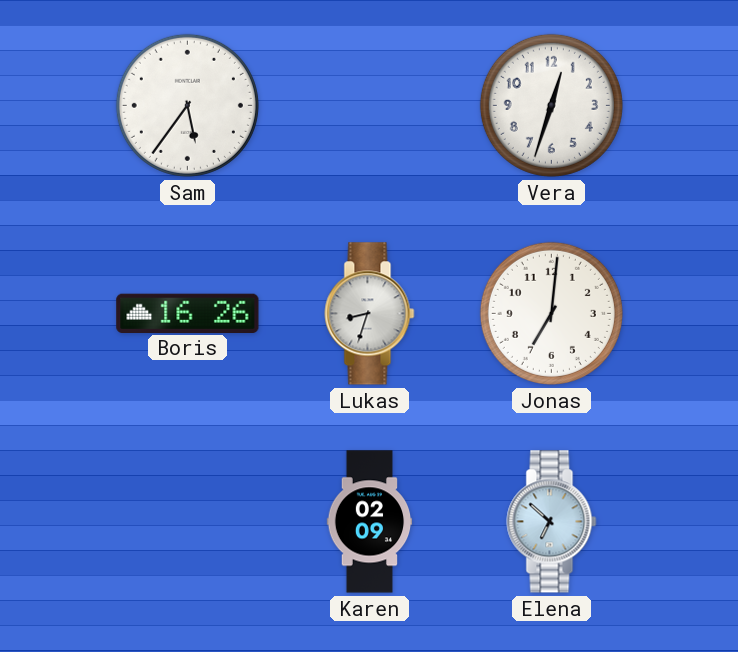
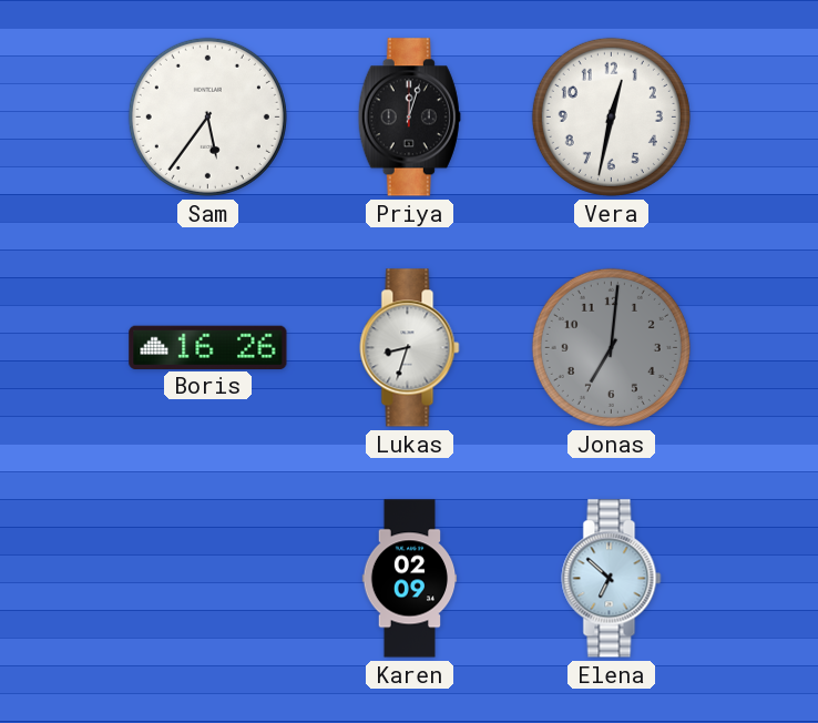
Priya: none -> 12:03
Vera: 12:33 -> 12:32
Jonas dial: white -> grey
